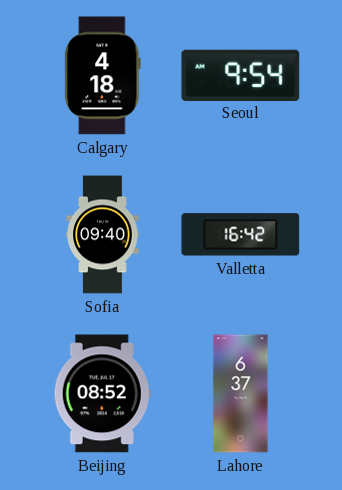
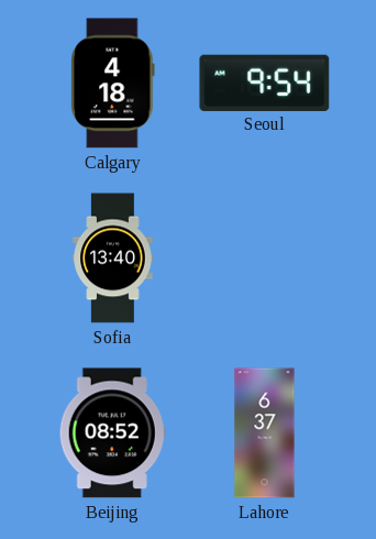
Sofia: 09:40 -> 13:40
Valletta: 16:42 -> none
